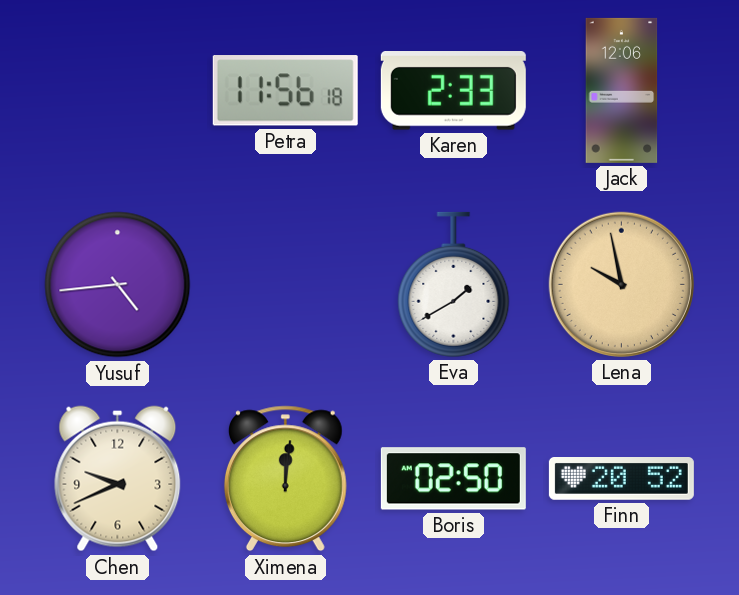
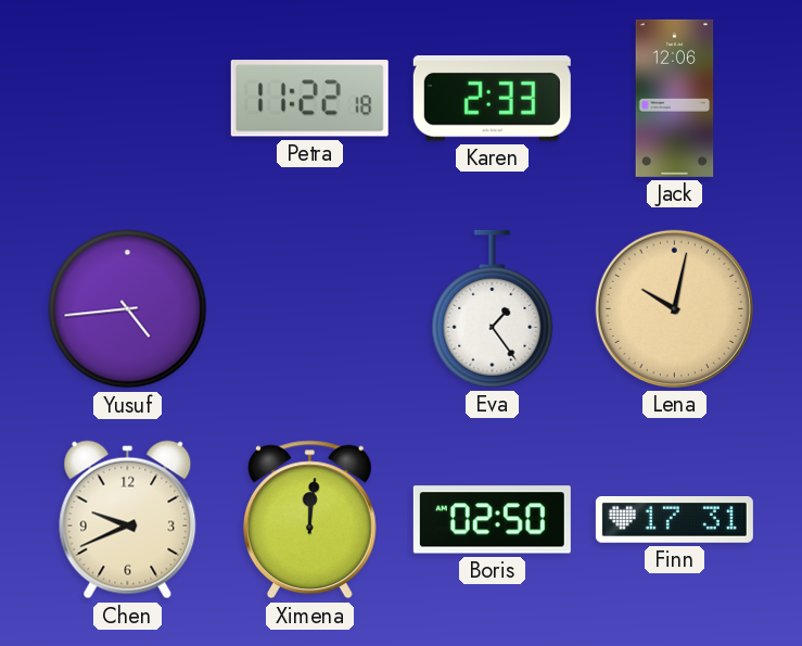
Petra: 11:56 -> 11:22
Eva: 1:40 -> 1:24
Lena: 9:58 -> 10:02
Finn: 20:52 -> 17:31
